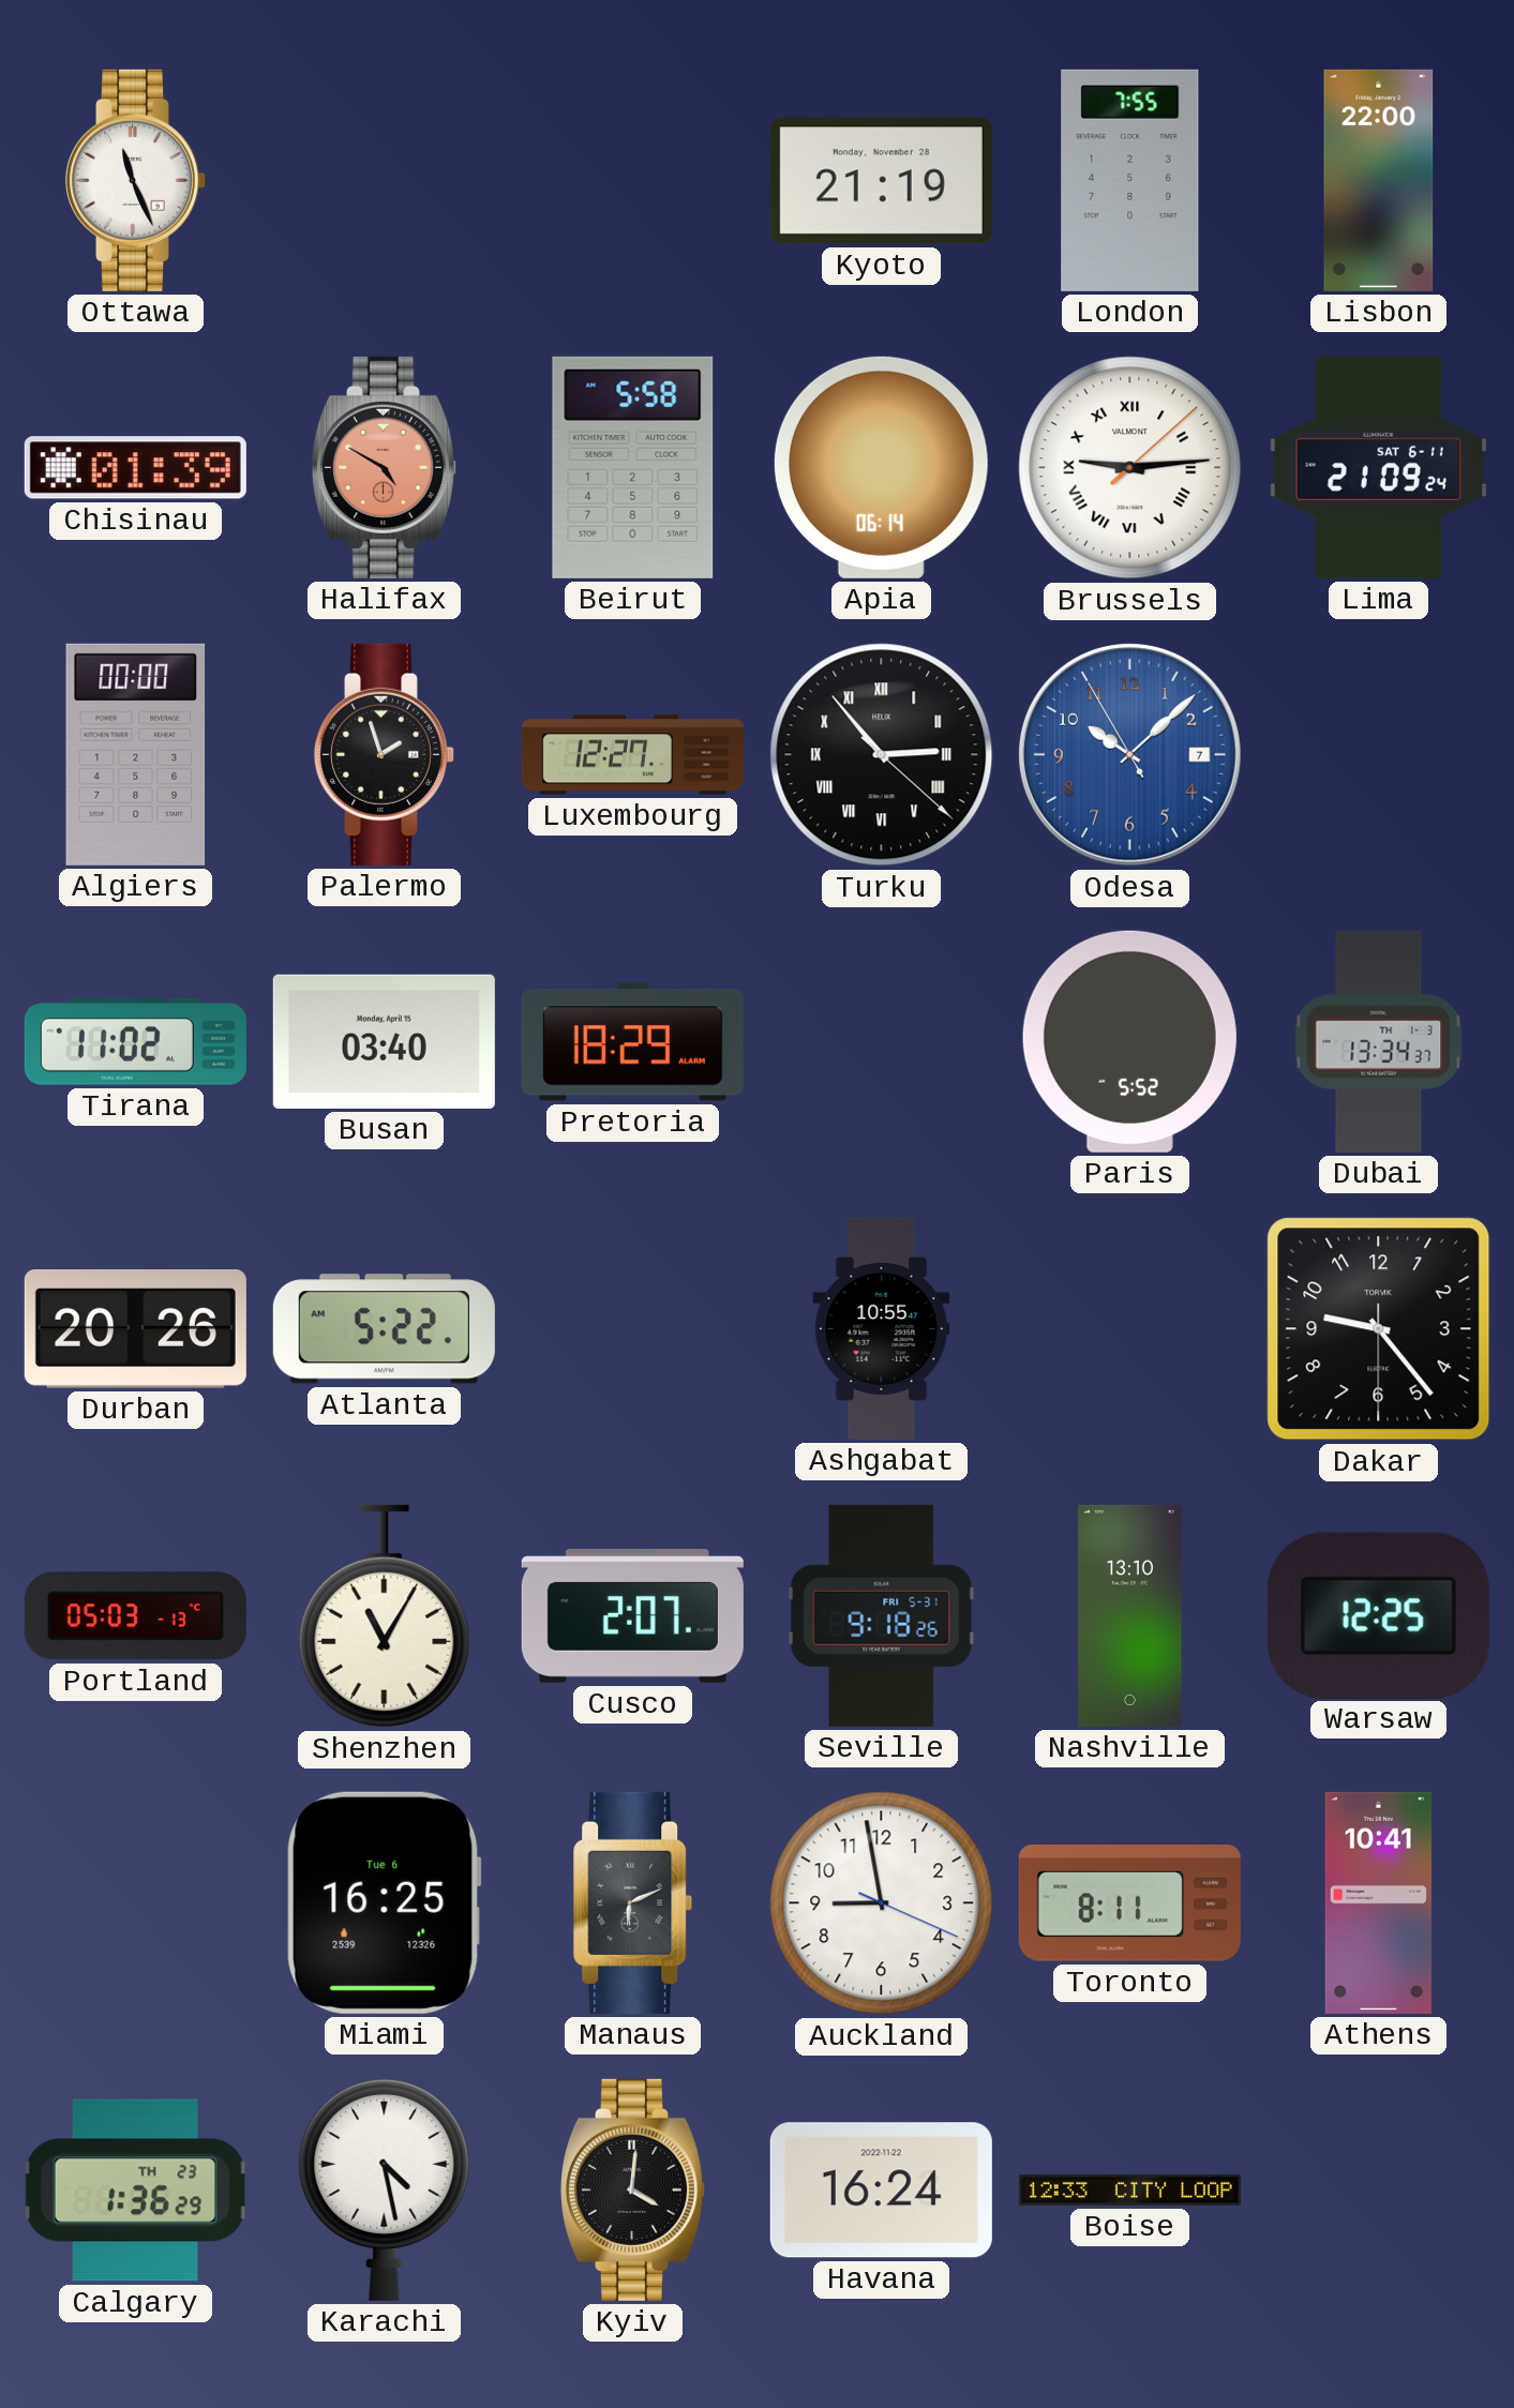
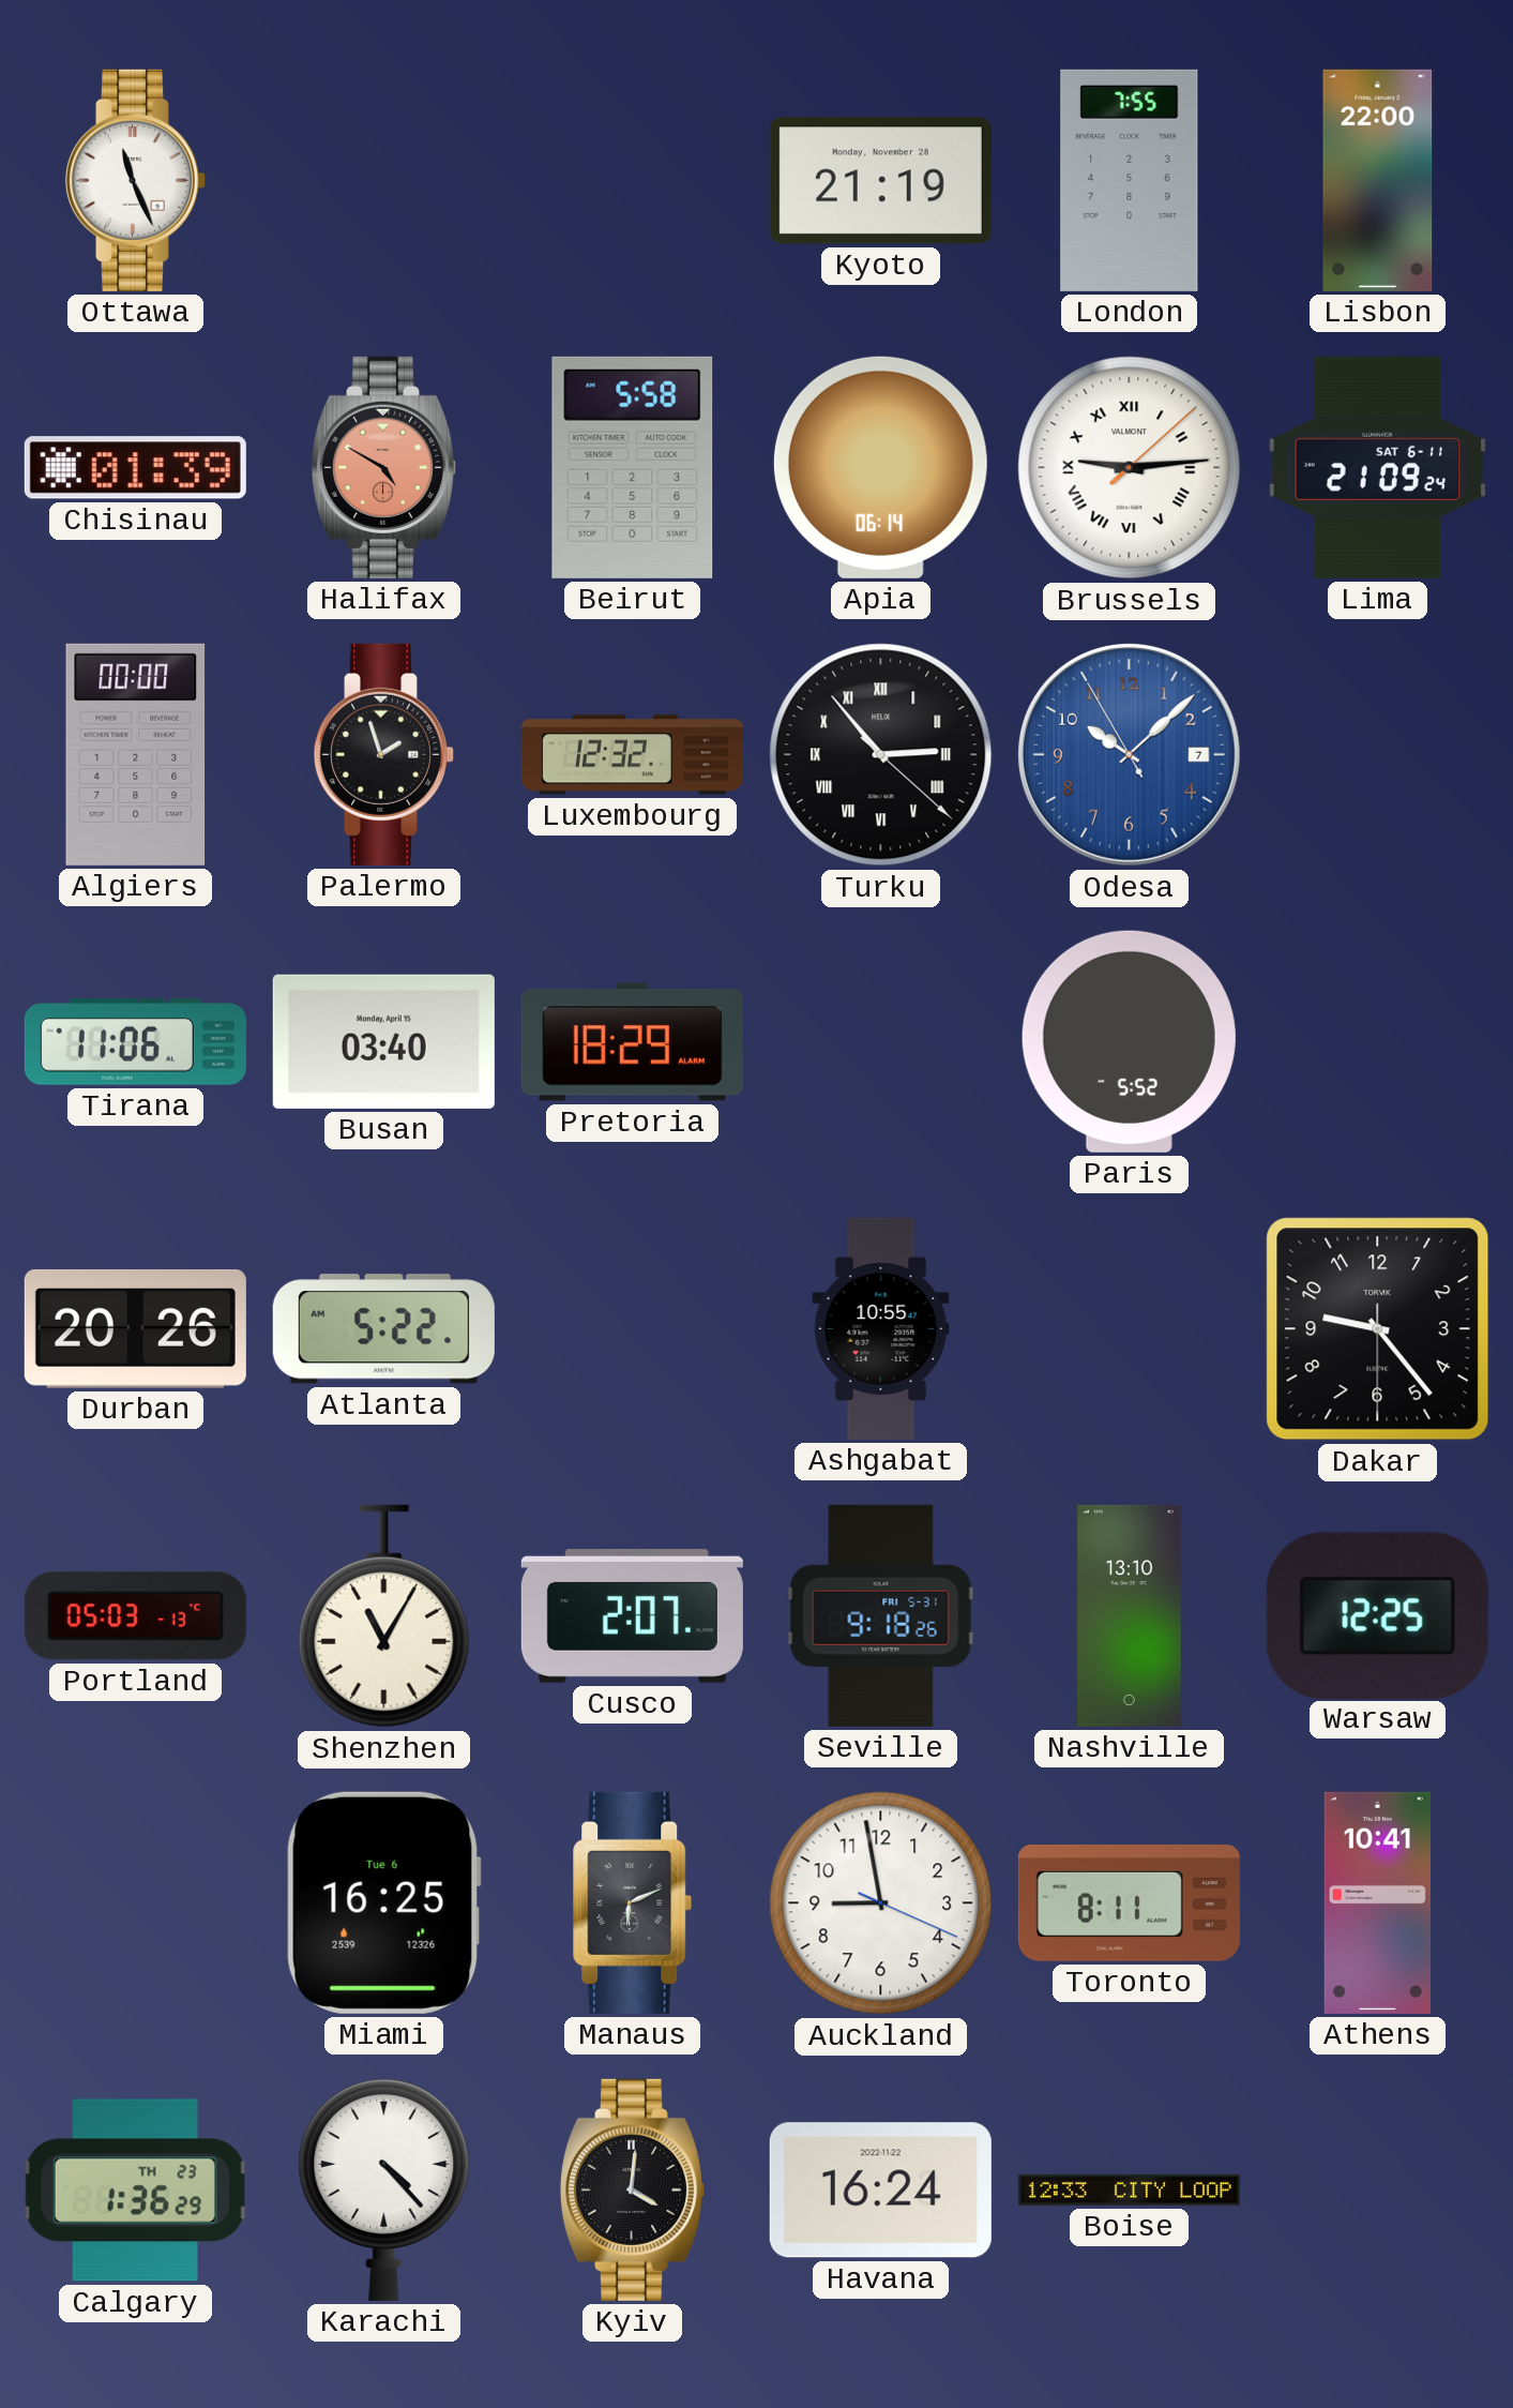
Luxembourg: 12:27 -> 12:32
Tirana: 11:02 -> 11:06
Dubai: 13:34 -> none
Karachi: 4:28 -> 4:23
